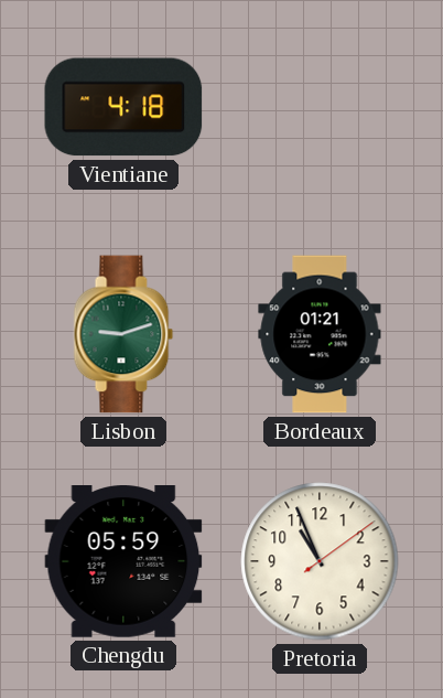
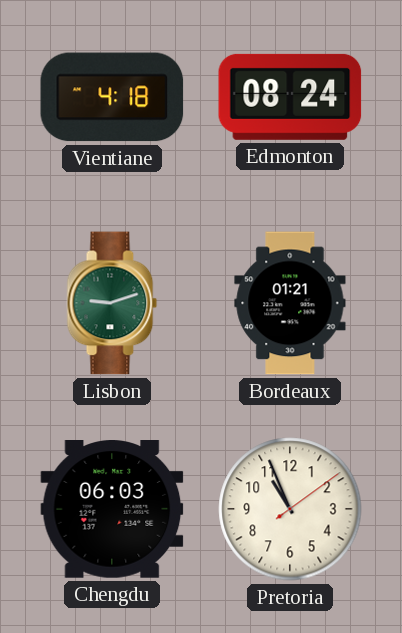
Edmonton: none -> 08:24
Chengdu: 05:59 -> 06:03
